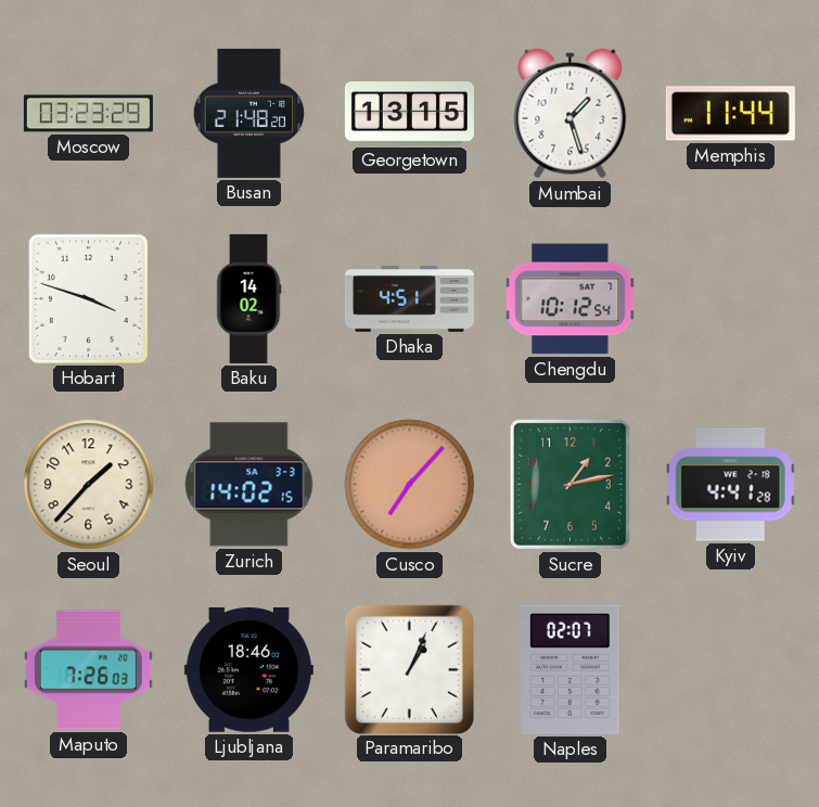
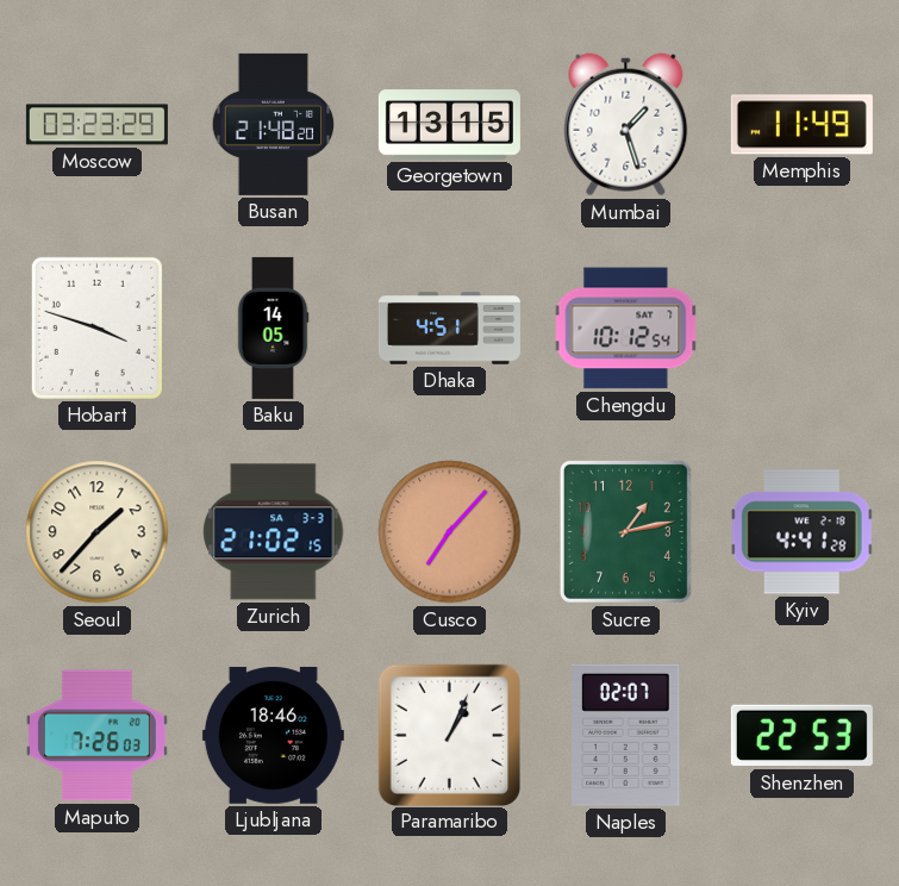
Memphis: 11:44 -> 11:49
Baku: 14:02 -> 14:05
Zurich: 14:02 -> 21:02
Shenzhen: none -> 22:53
